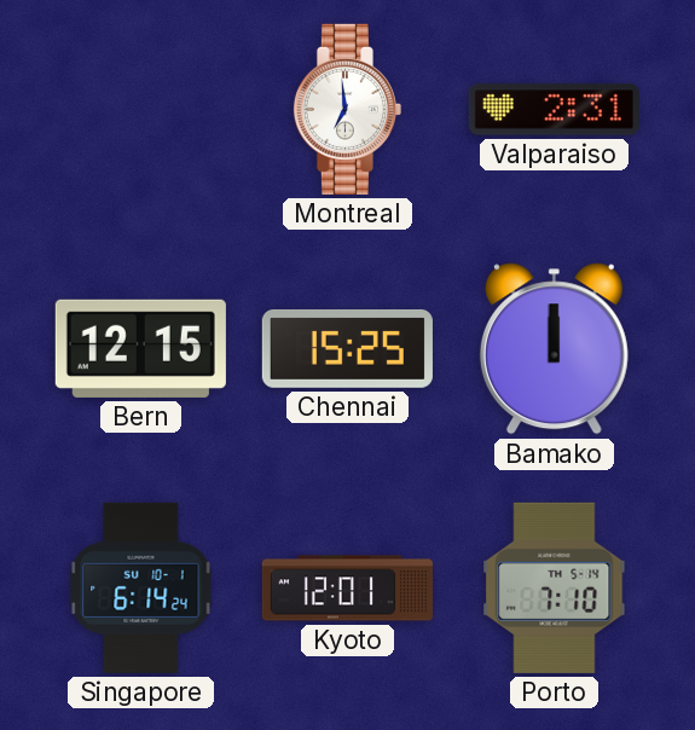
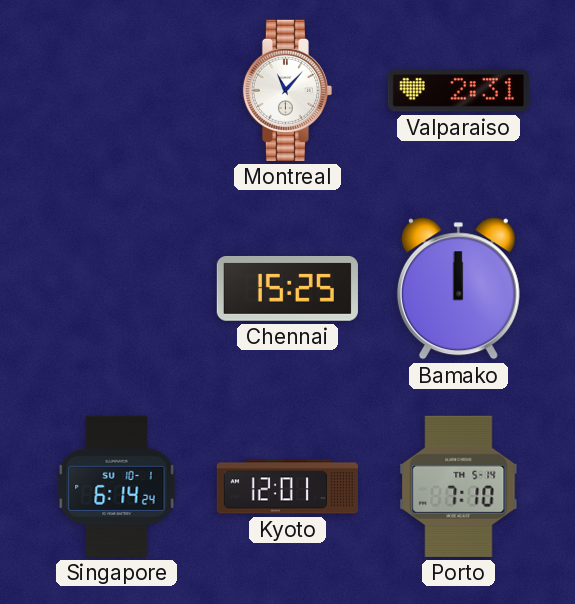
Montreal: 6:59 -> 11:07
Bern: 12:15 -> none
